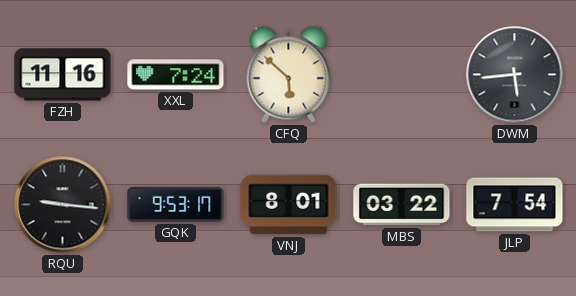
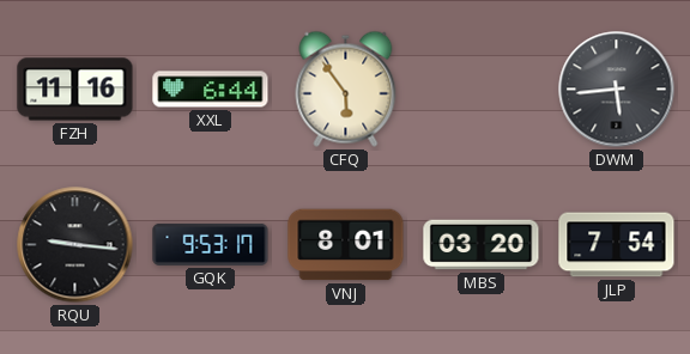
XXL: 7:24 -> 6:44
CFQ: 5:52 -> 5:54
MBS: 03:22 -> 03:20
